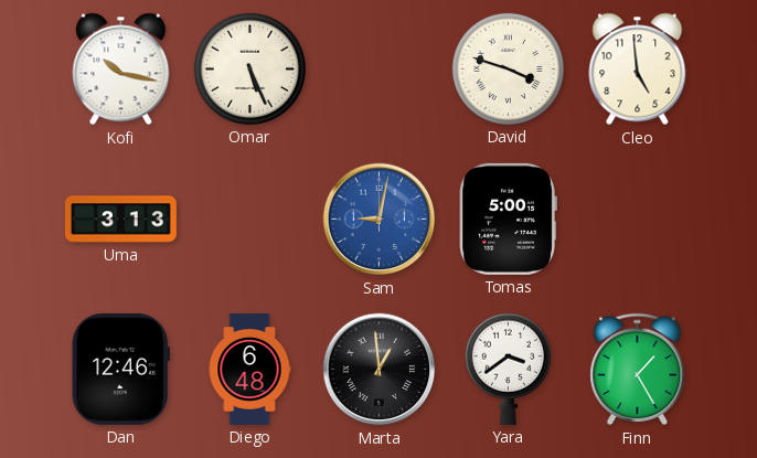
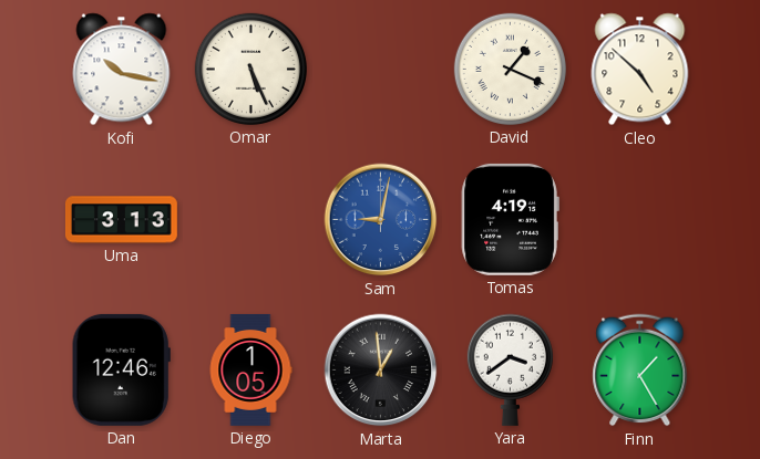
David: 3:48 -> 1:19
Cleo: 4:59 -> 4:52
Tomas: 5:00 -> 4:19
Diego: 6:48 -> 1:05
